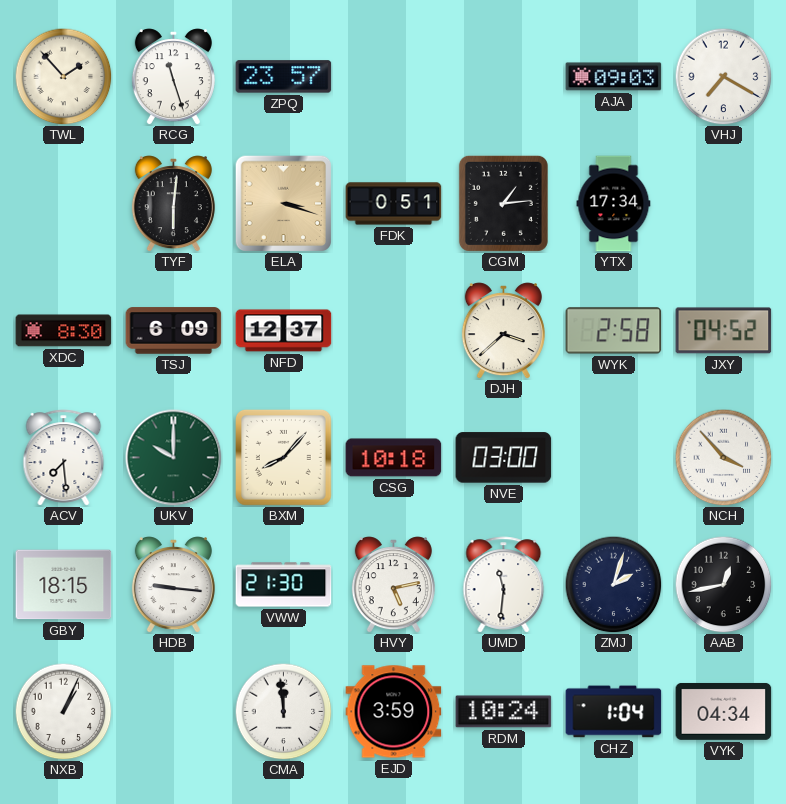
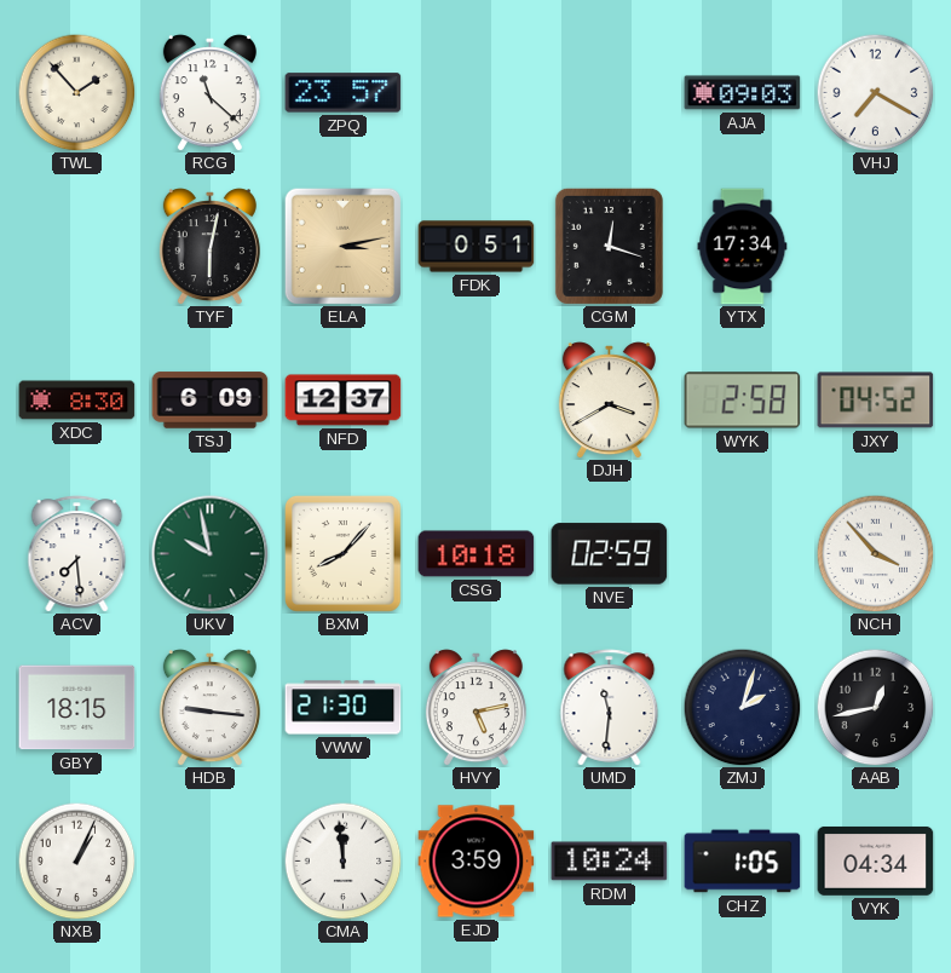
RCG: 11:27 -> 11:22
TYF: 6:01 -> 6:02
ELA: 3:18 -> 3:13
CGM: 1:14 -> 12:18
DJH: 3:38 -> 3:40
UKV: 10:00 -> 9:58
NVE: 03:00 -> 02:59
CHZ: 1:04 -> 1:05
